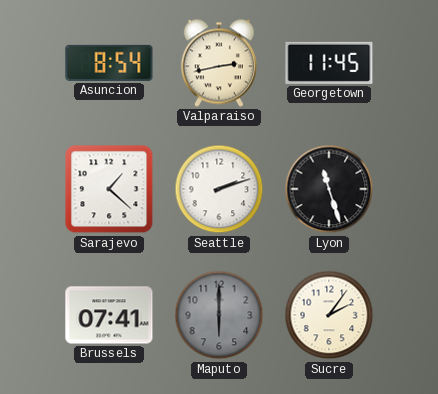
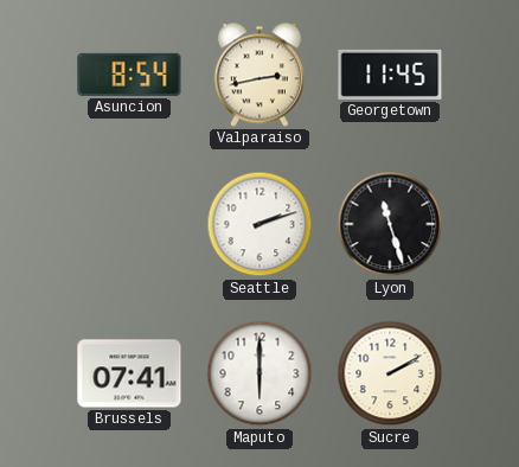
Sarajevo: 1:22 -> none
Maputo dial: grey -> white
Sucre: 2:06 -> 2:10
